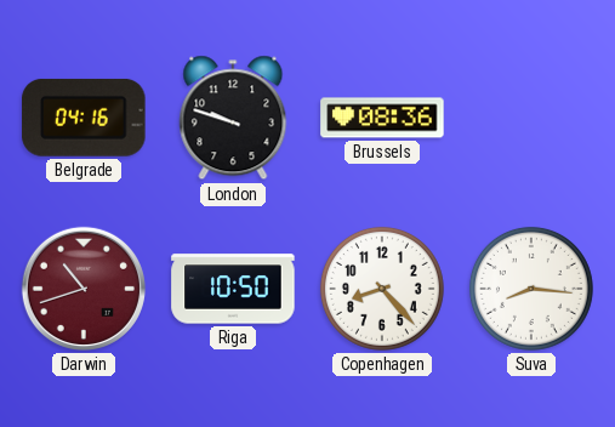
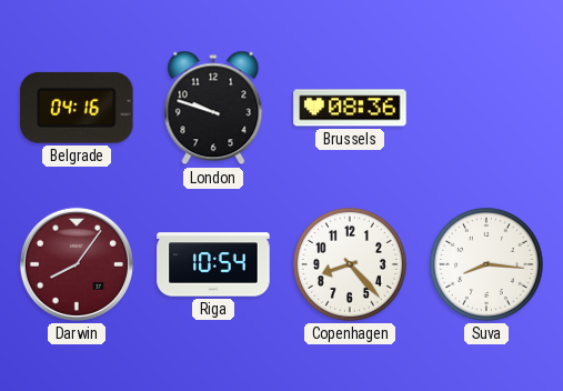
Darwin: 10:42 -> 8:06
Riga: 10:50 -> 10:54
